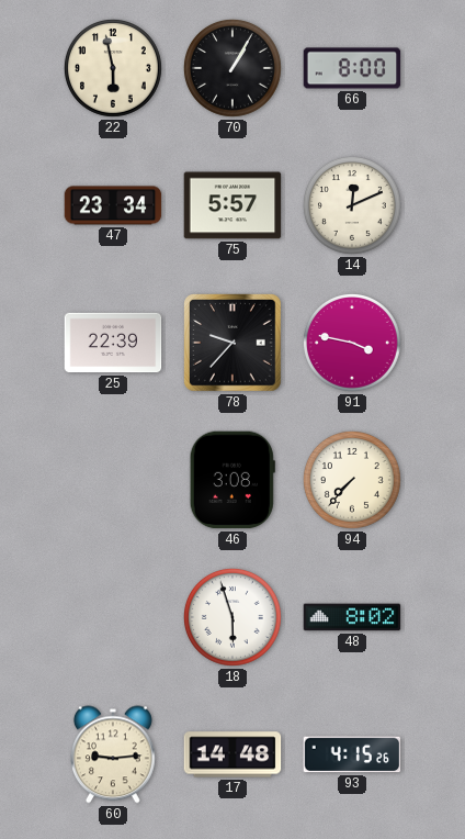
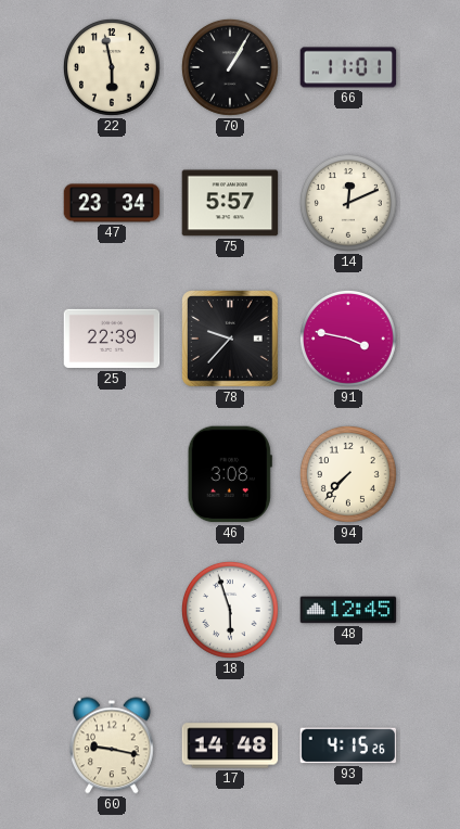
66: 8:00 -> 11:01
48: 8:02 -> 12:45
60: 9:14 -> 9:17
